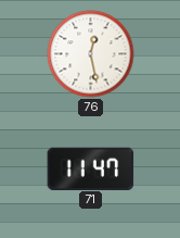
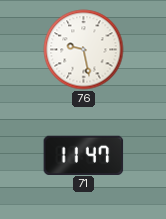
76: 12:28 -> 9:28
